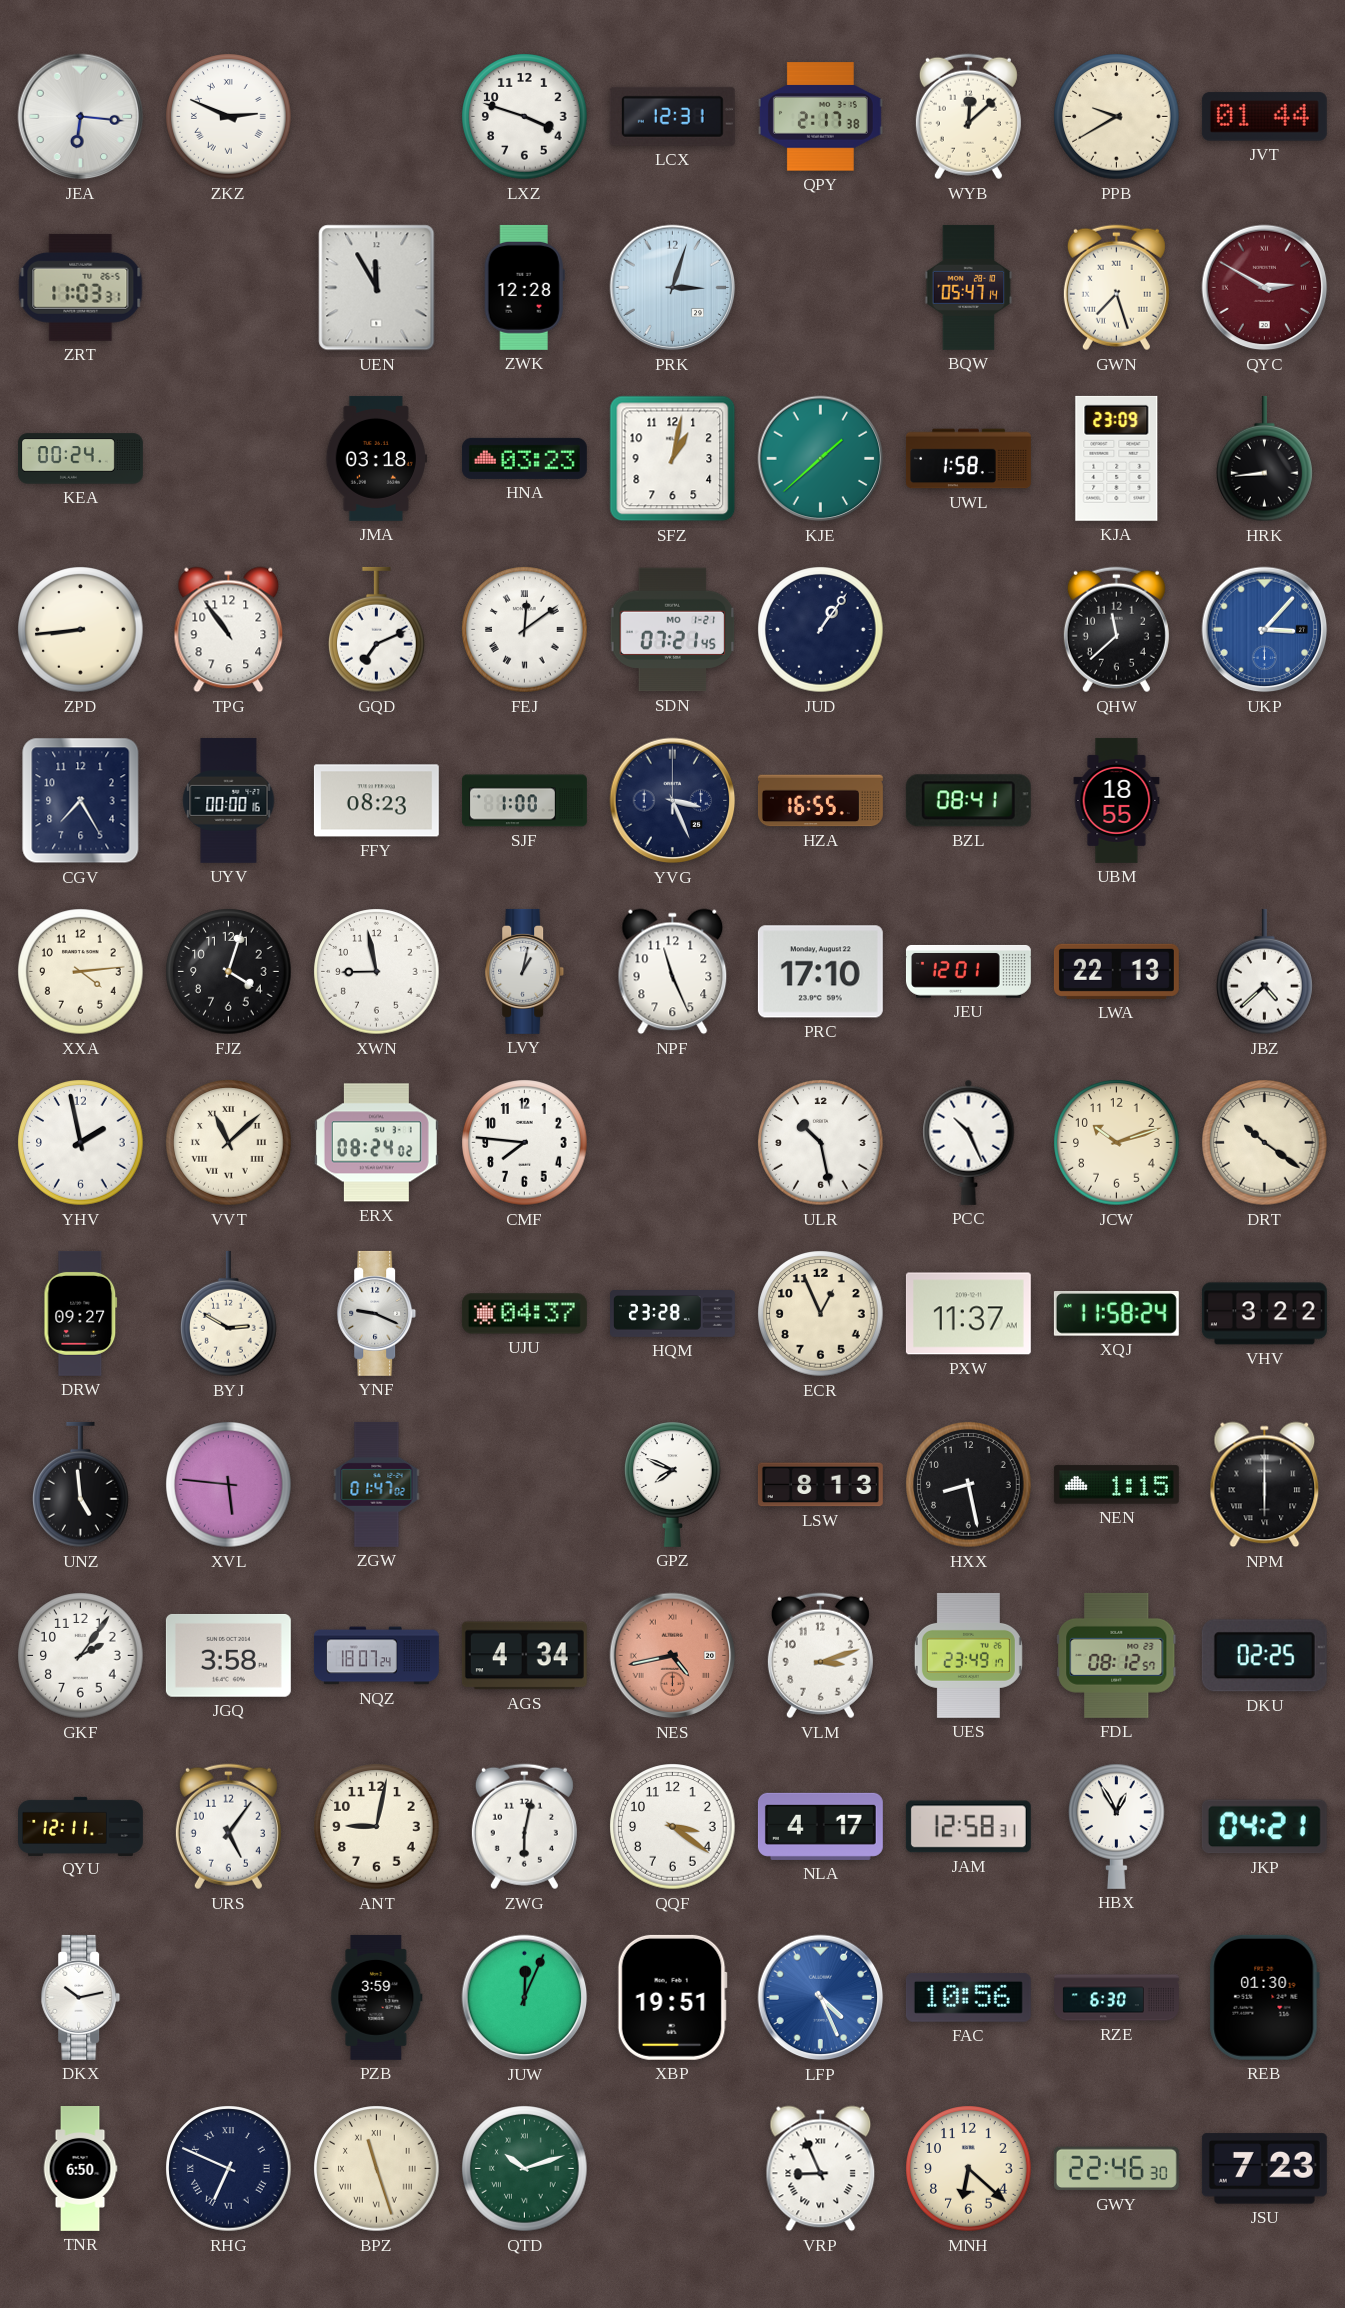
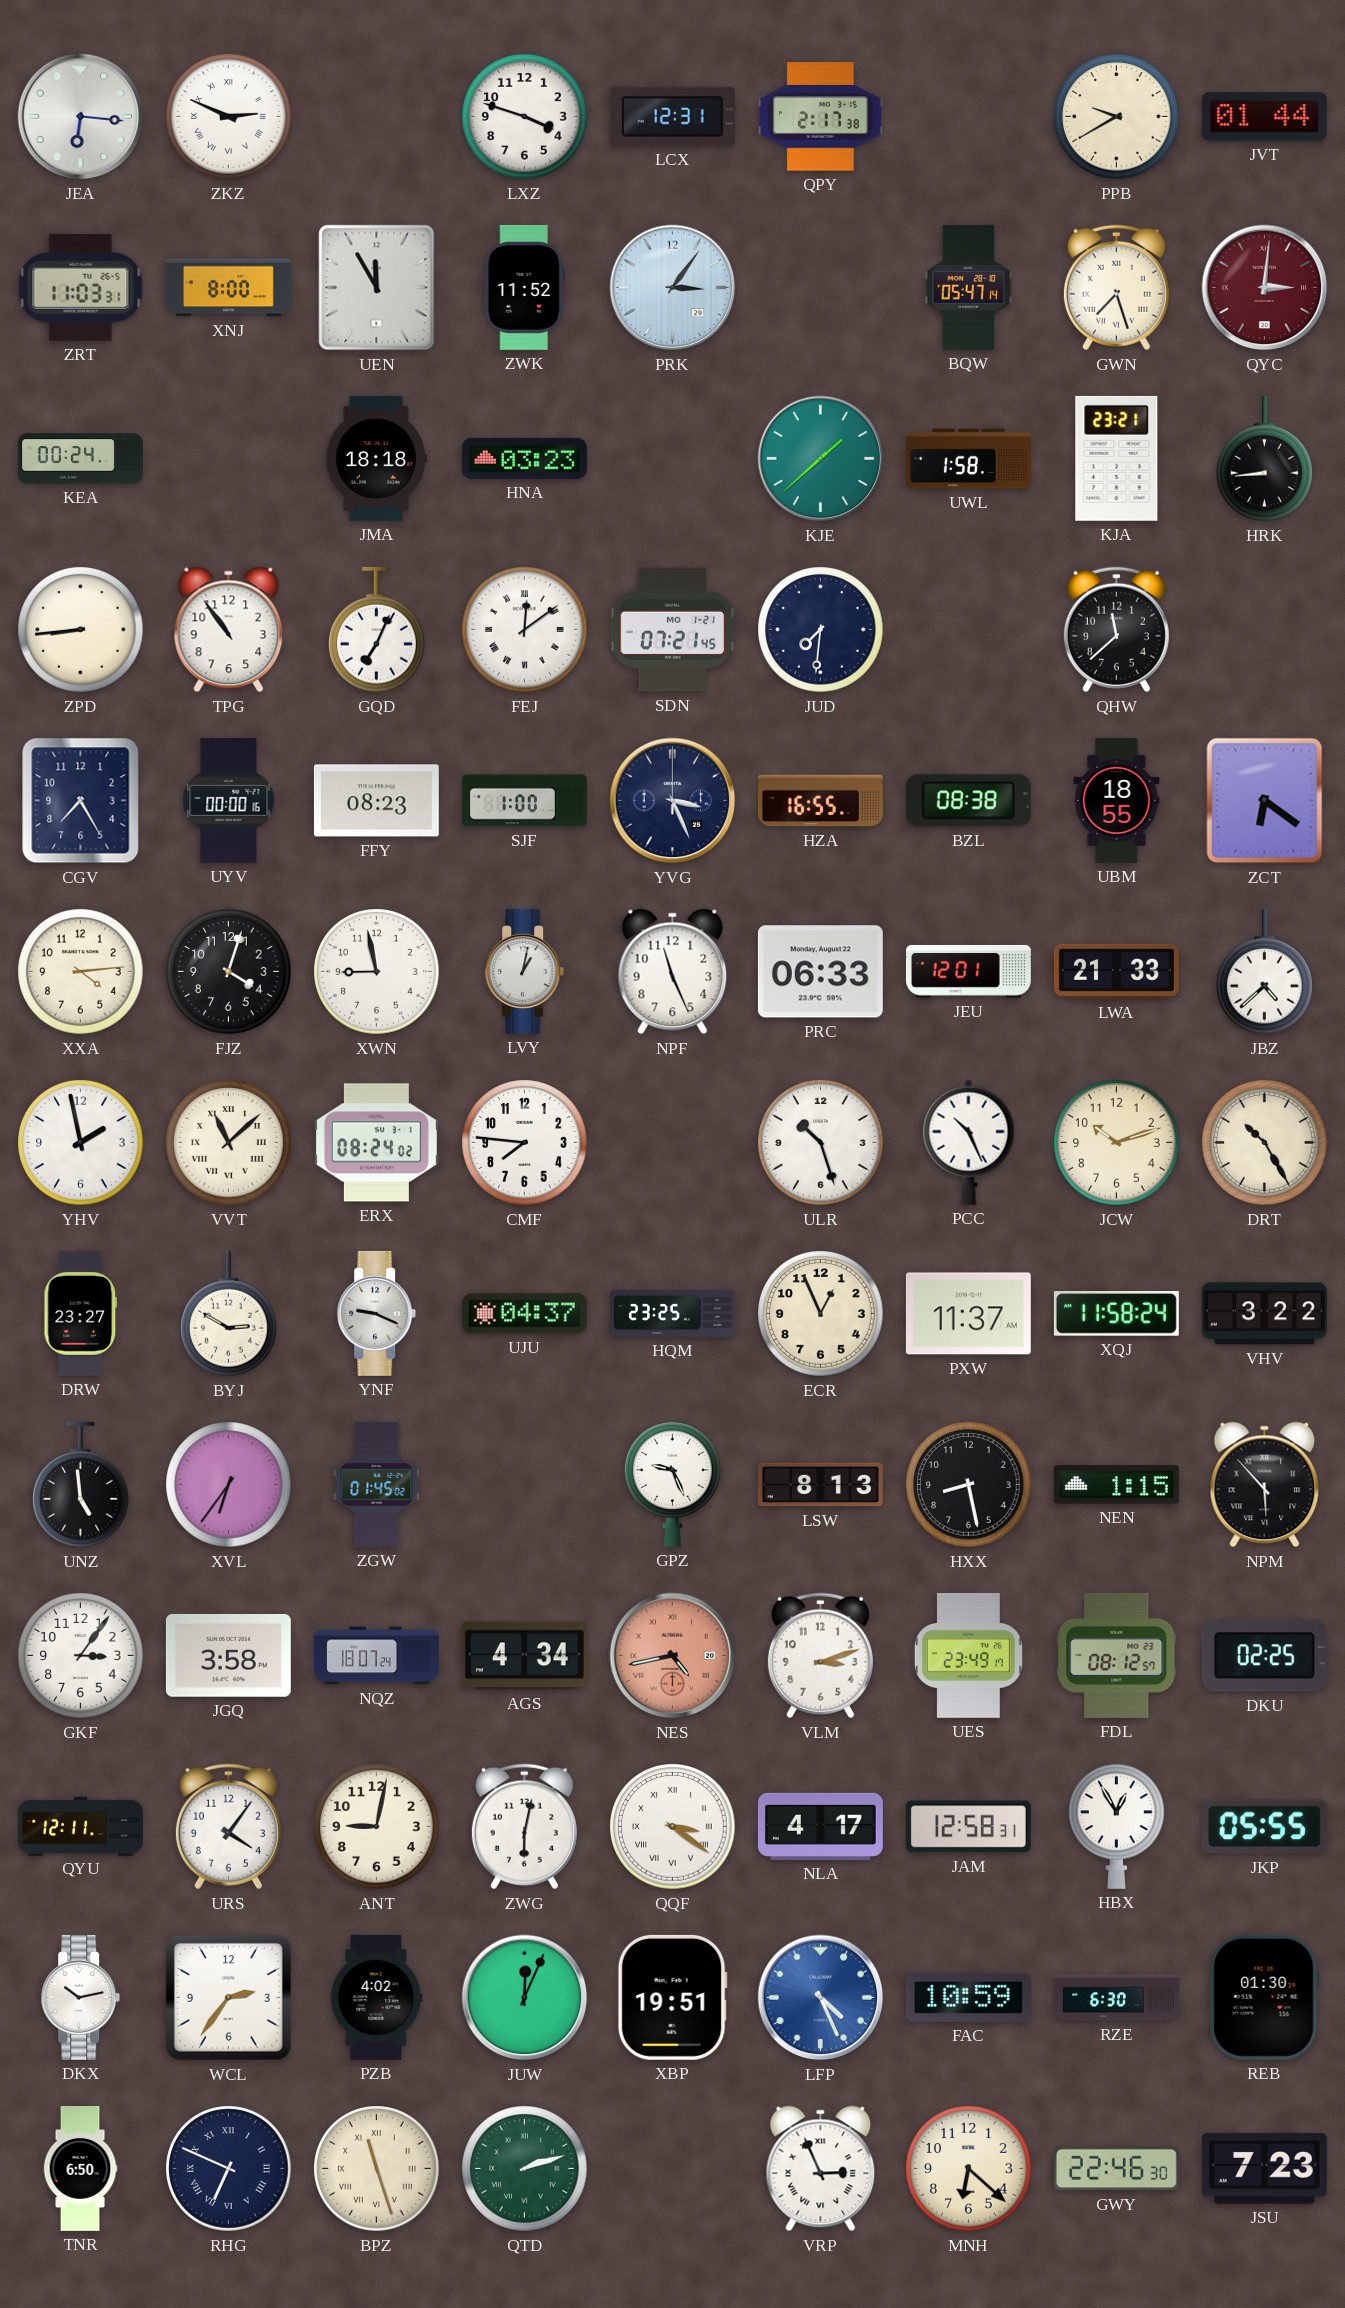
WYB: 12:08 -> none
XNJ: none -> 8:00
ZWK: 12:28 -> 11:52
PRK: 3:03 -> 3:06
QYC: 2:50 -> 3:01
JMA: 03:18 -> 18:18
SFZ: 1:02 -> none
KJA: 23:09 -> 23:21
GQD: 7:11 -> 7:04
JUD: 1:06 -> 7:31
UKP: 3:07 -> none
BZL: 08:41 -> 08:38
ZCT: none -> 6:21
PRC: 17:10 -> 06:33
LWA: 22:13 -> 21:33
ULR: 10:28 -> 10:27
DRT: 10:21 -> 10:25
DRW: 09:27 -> 23:27
HQM: 23:28 -> 23:25
XVL: 5:46 -> 6:36
ZGW: 01:47 -> 01:45
GPZ: 7:49 -> 9:26
NPM: 6:00 -> 5:53
GKF: 2:06 -> 3:06
URS: 5:06 -> 4:06
QQF numerals: Arabic -> Roman
JKP: 04:21 -> 05:55
WCL: none -> 2:36
PZB: 3:59 -> 4:02
FAC: 10:56 -> 10:59
QTD: 10:12 -> 2:12
VRP: 8:56 -> 2:56
